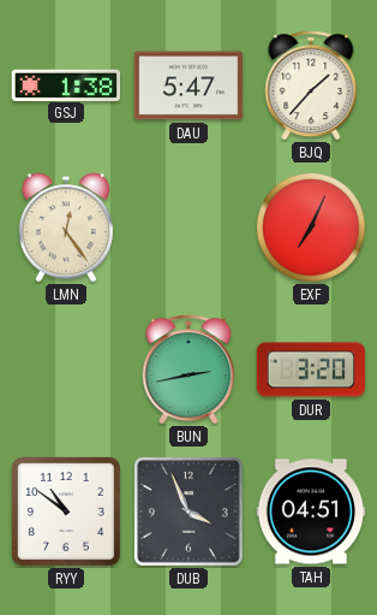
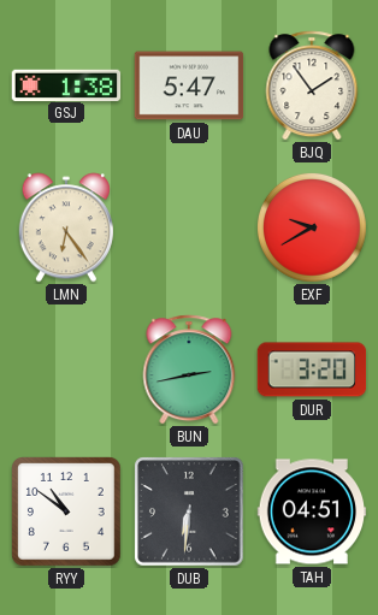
BJQ: 1:37 -> 1:54
LMN: 12:24 -> 6:24
EXF: 7:04 -> 9:40
DUB: 3:56 -> 6:31
